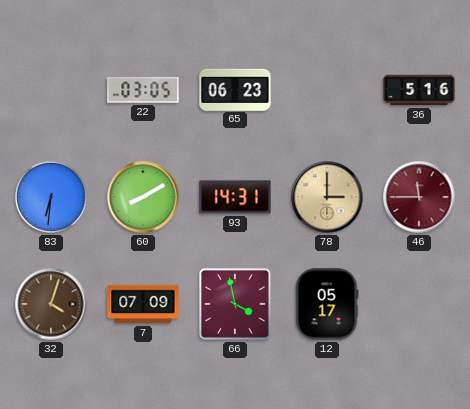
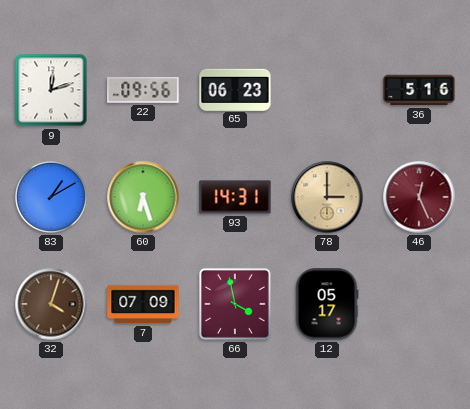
9: none -> 12:12
22: 03:05 -> 09:56
83: 6:31 -> 1:10
60: 8:10 -> 6:27
46: 11:45 -> 12:26
